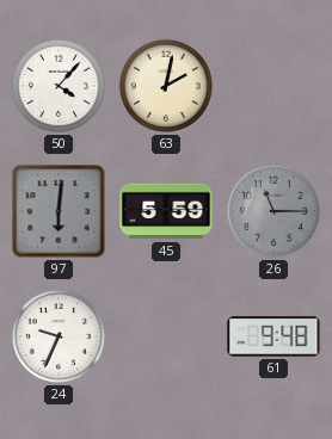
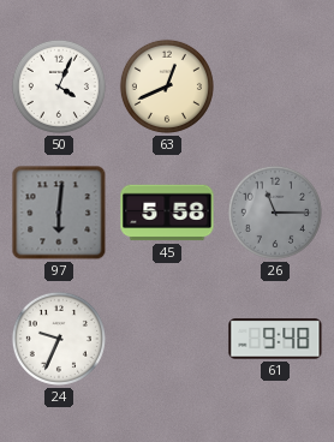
50: 4:07 -> 4:04
63: 2:02 -> 12:41
45: 5:59 -> 5:58
